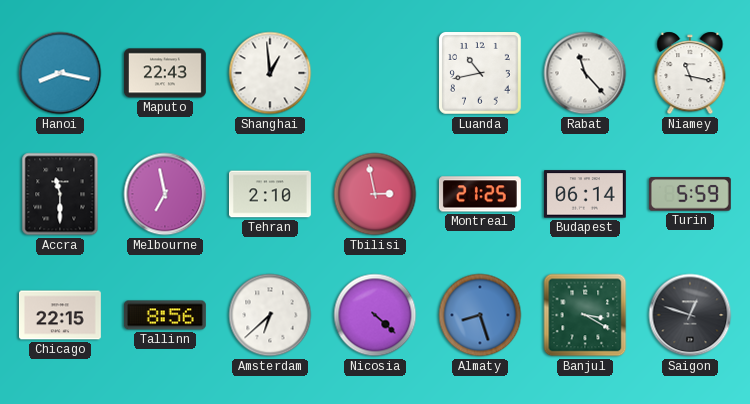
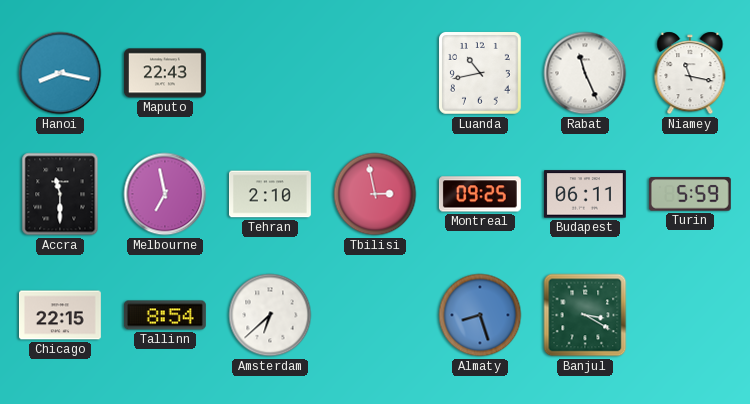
Shanghai: 12:59 -> none
Rabat: 11:23 -> 11:26
Montreal: 21:25 -> 09:25
Budapest: 06:14 -> 06:11
Tallinn: 8:56 -> 8:54
Nicosia: 4:22 -> none
Saigon: 12:48 -> none
